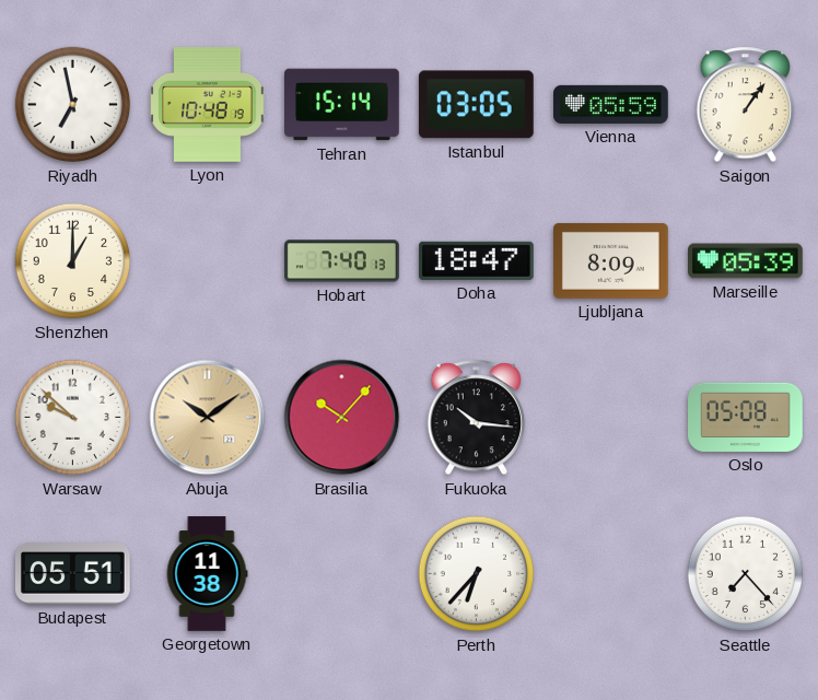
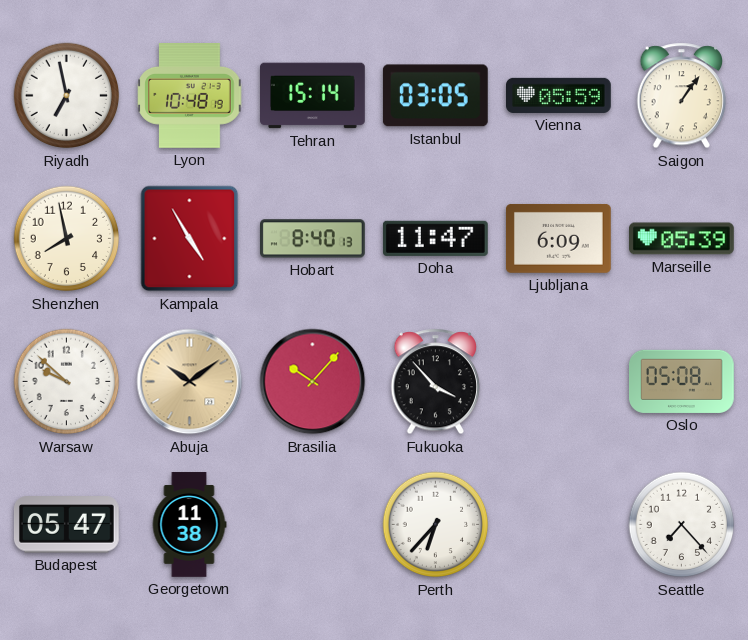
Shenzhen: 1:00 -> 7:58
Kampala: none -> 4:55
Hobart: 7:40 -> 8:40
Doha: 18:47 -> 11:47
Ljubljana: 8:09 -> 6:09
Fukuoka: 10:16 -> 3:53
Budapest: 05:51 -> 05:47
